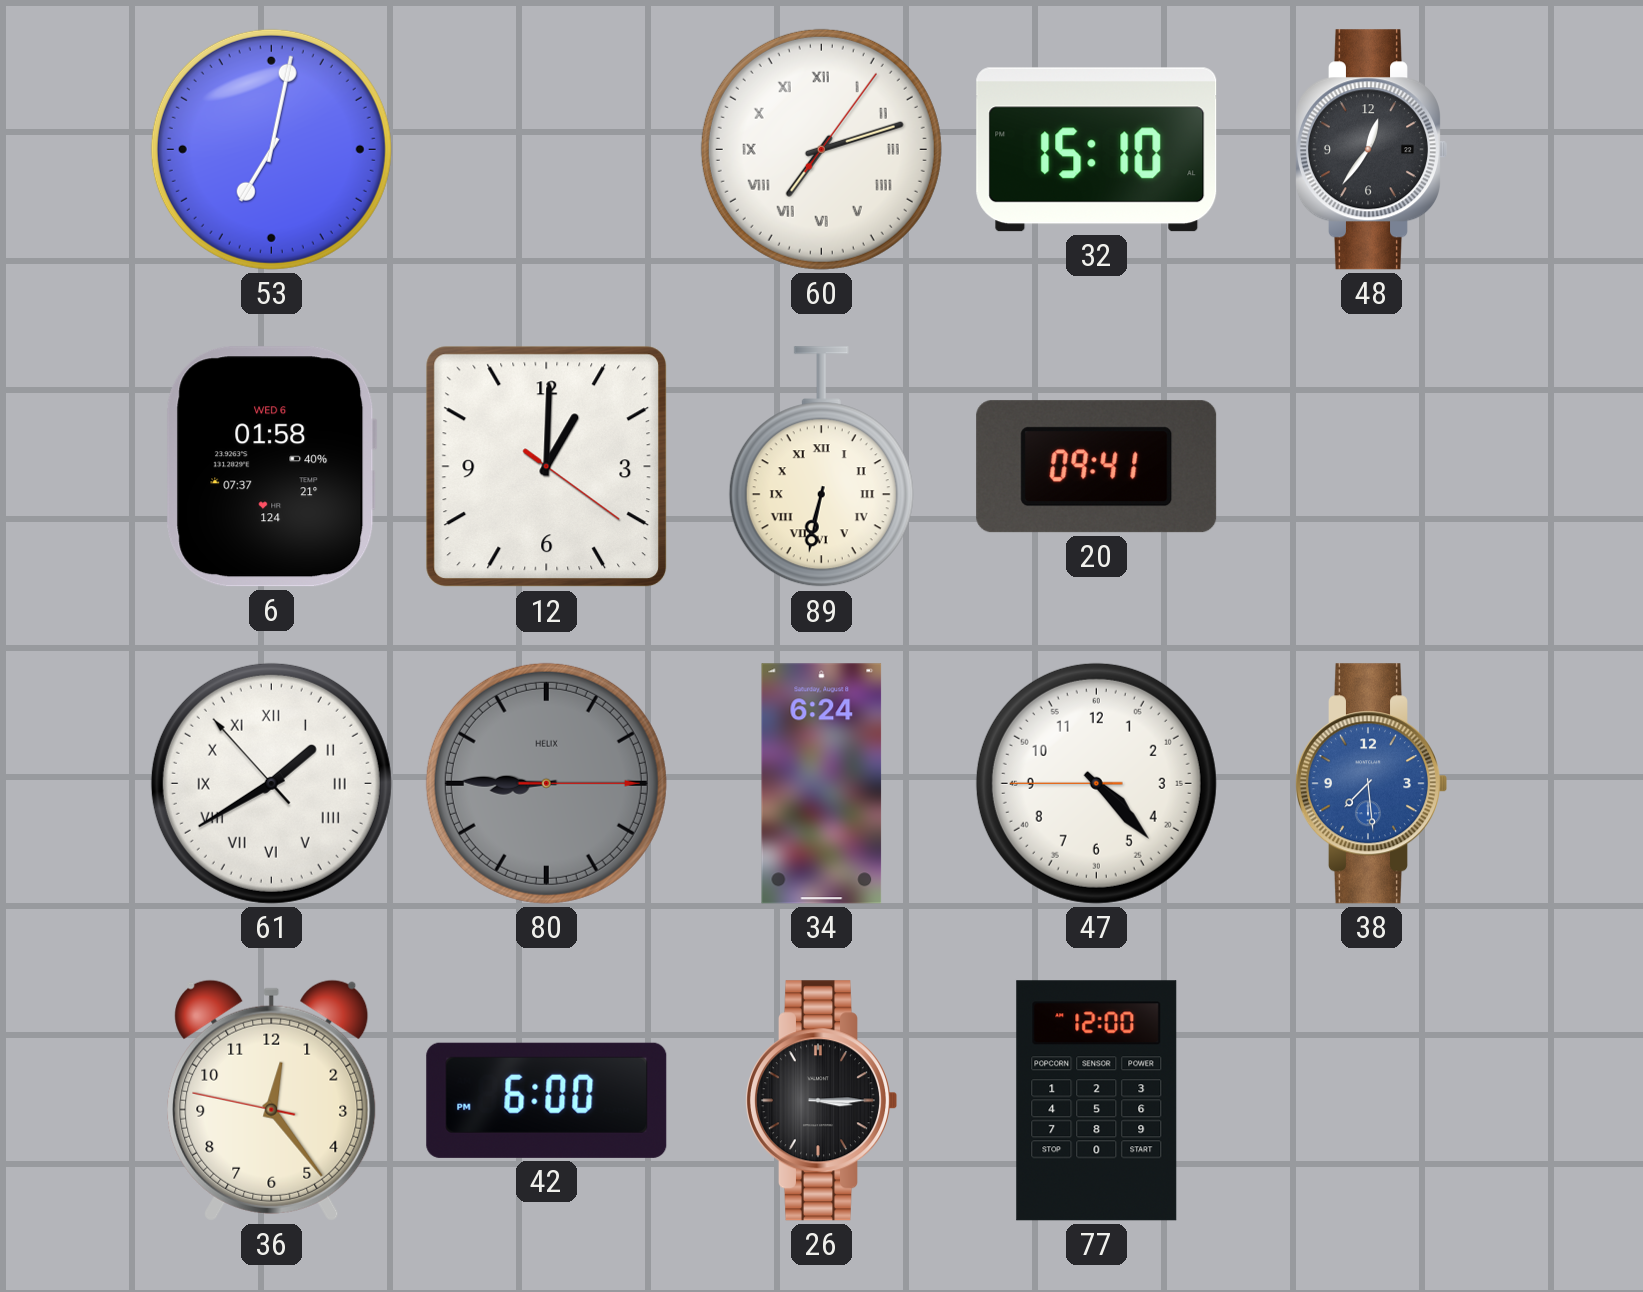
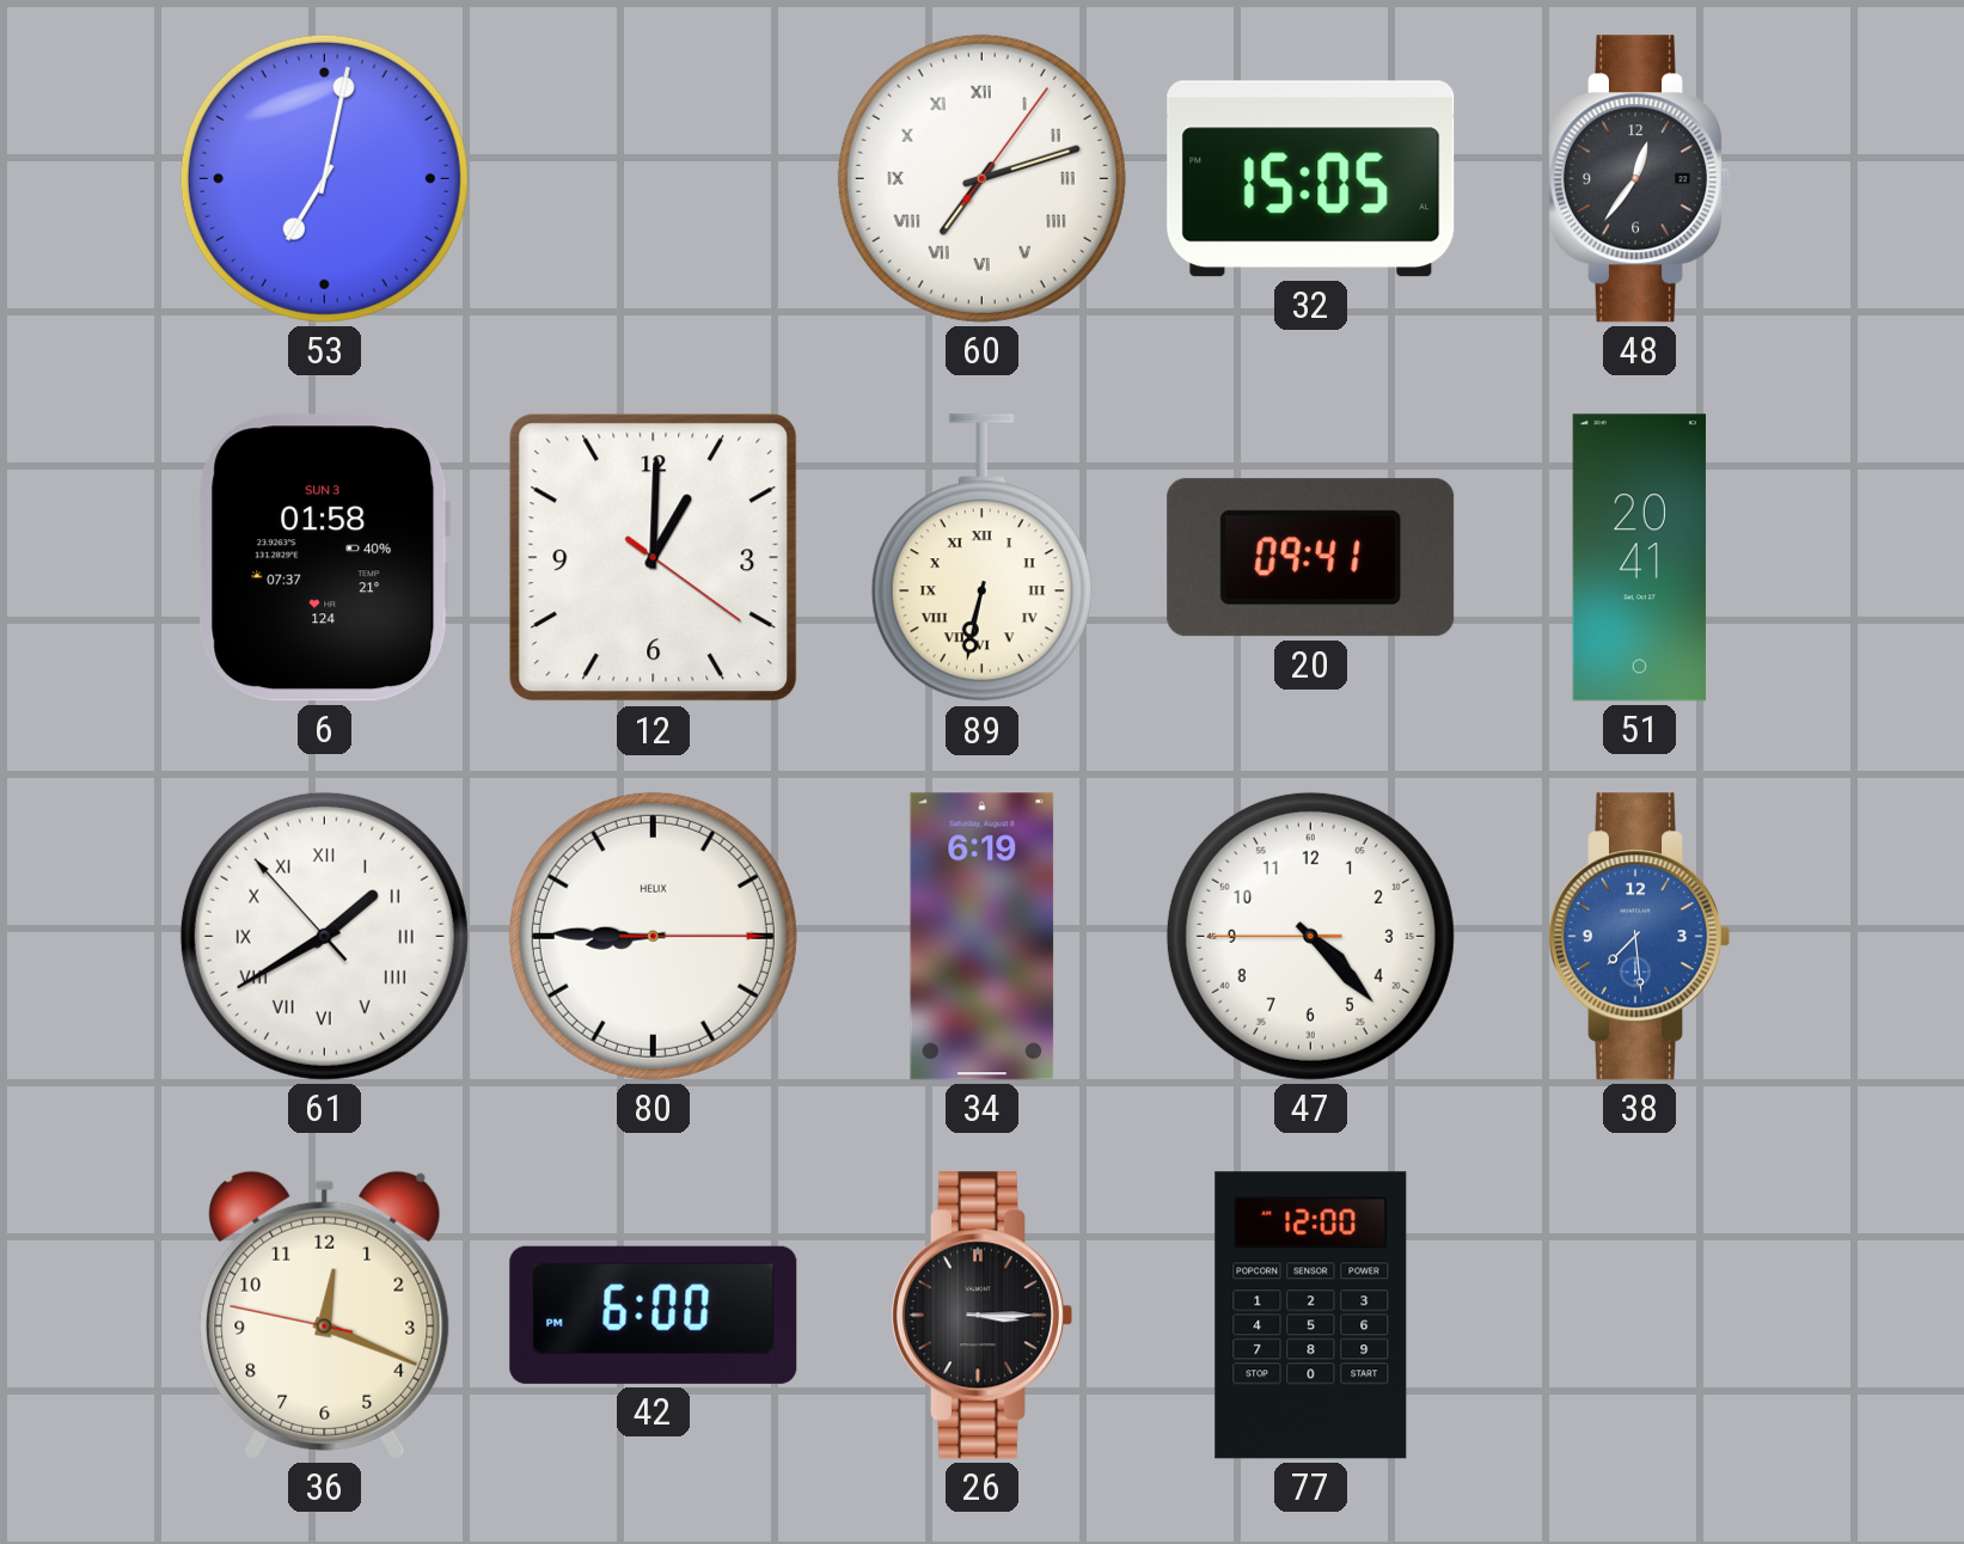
32: 15:10 -> 15:05
6 date: WED 6 -> SUN 3
51: none -> 20:41
80 dial: grey -> white
34: 6:24 -> 6:19
36: 12:23 -> 12:18
